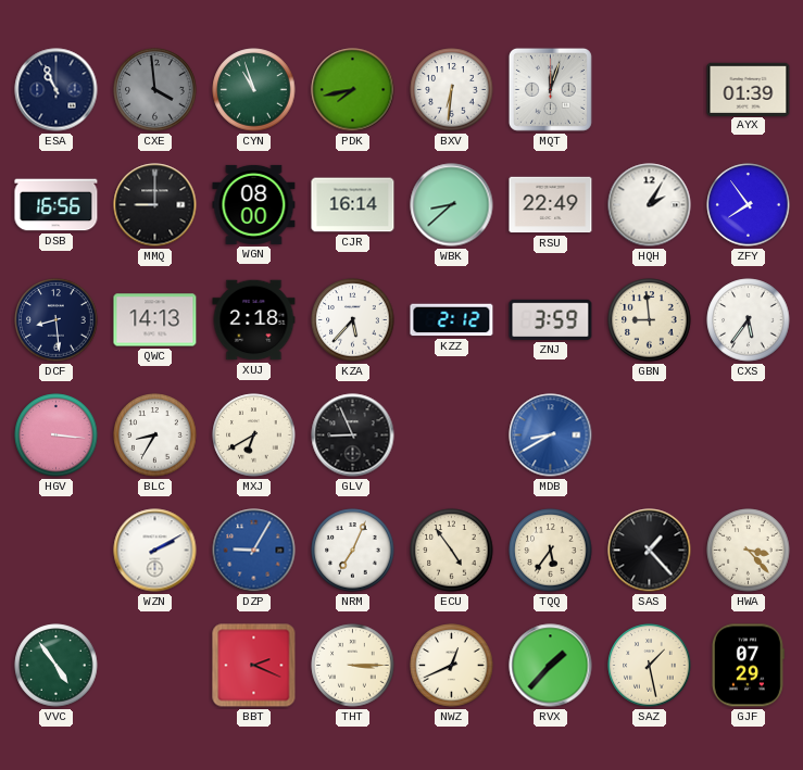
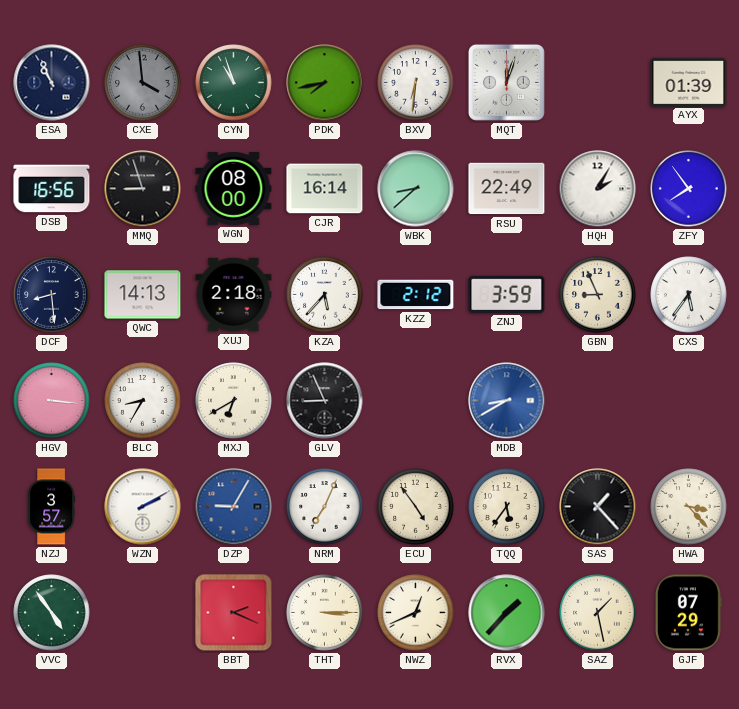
MMQ: 9:00 -> 8:57
GBN: 8:59 -> 8:56
NZJ: none -> 3:57
